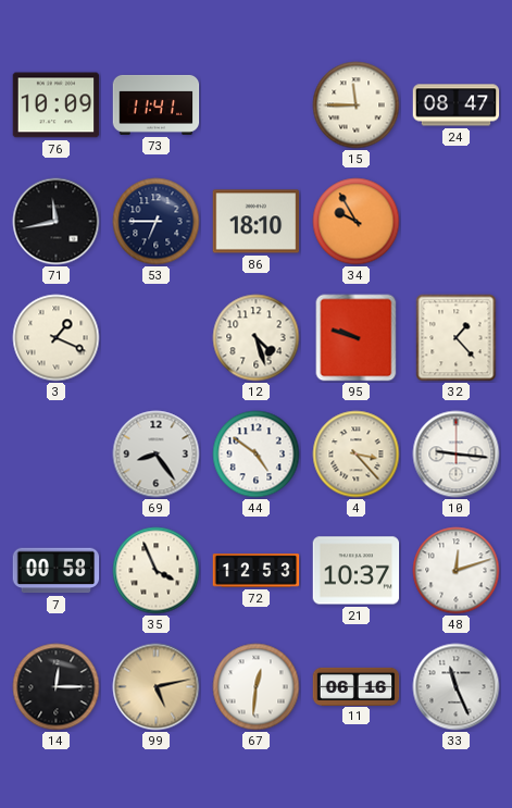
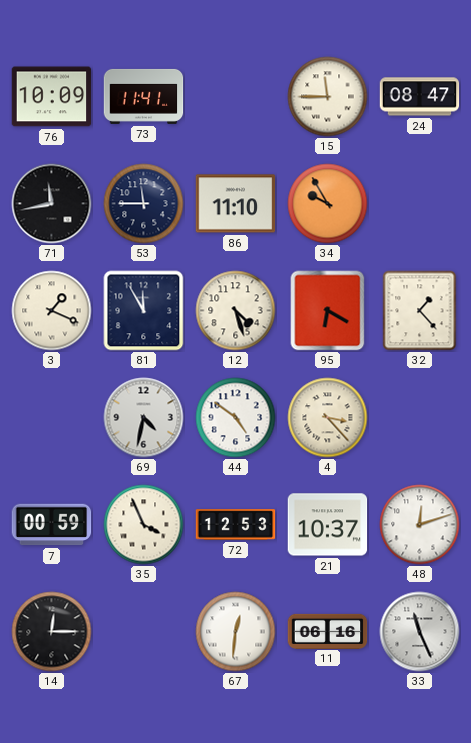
53: 6:45 -> 11:45
86: 18:10 -> 11:10
81: none -> 11:55
95: 9:48 -> 6:20
69: 8:24 -> 4:32
10: 9:16 -> none
7: 00:58 -> 00:59
99: 5:13 -> none
